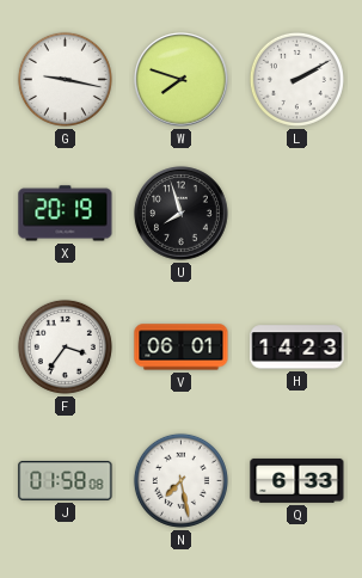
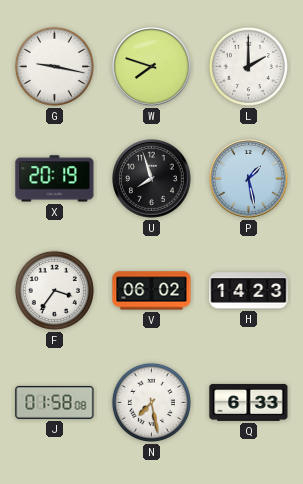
L: 2:10 -> 2:00
P: none -> 1:28
V: 06:01 -> 06:02
